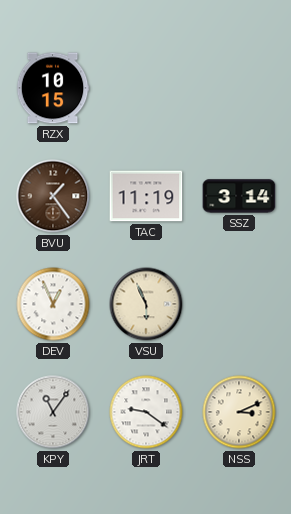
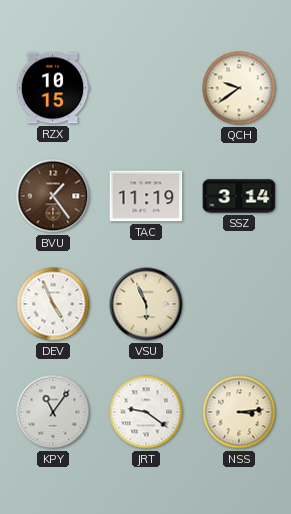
QCH: none -> 9:39
DEV: 12:56 -> 4:56
NSS: 3:11 -> 3:14
